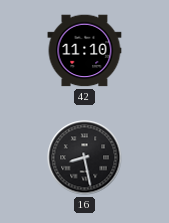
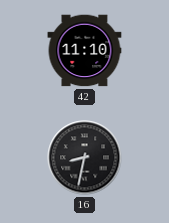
16: 8:28 -> 8:32
